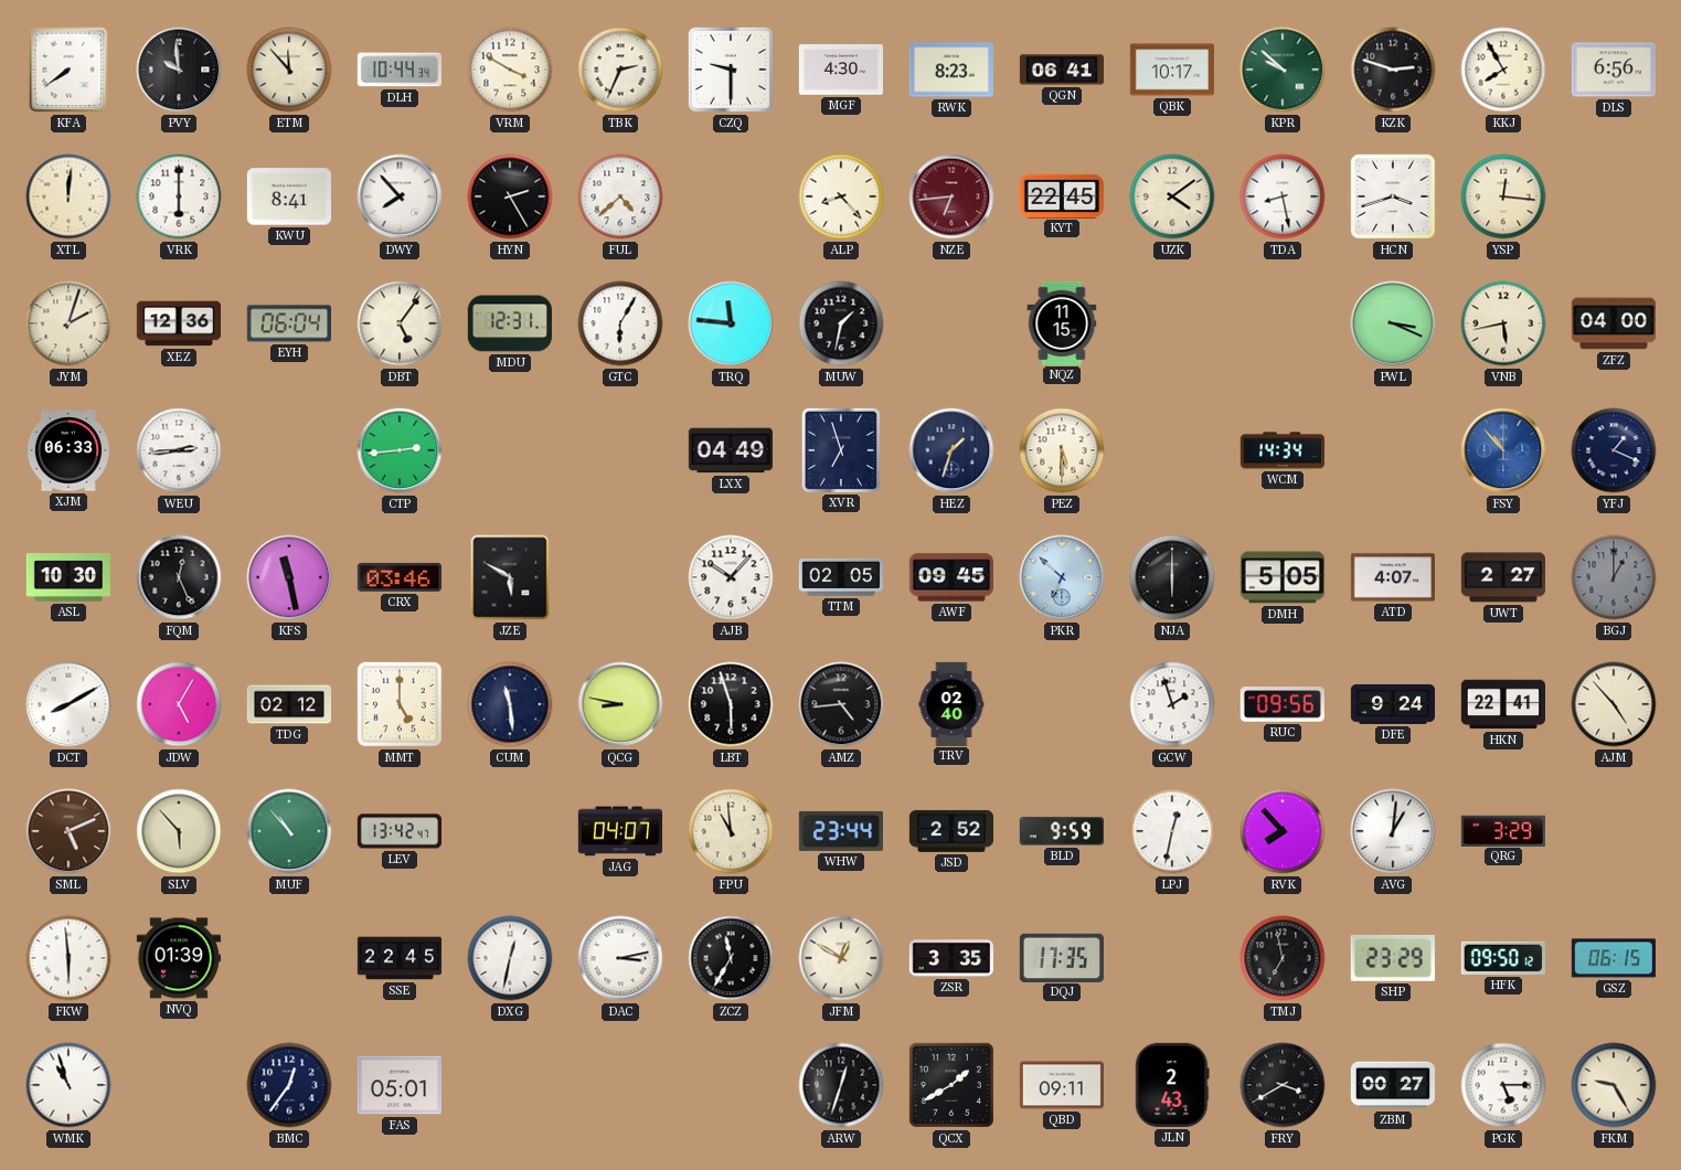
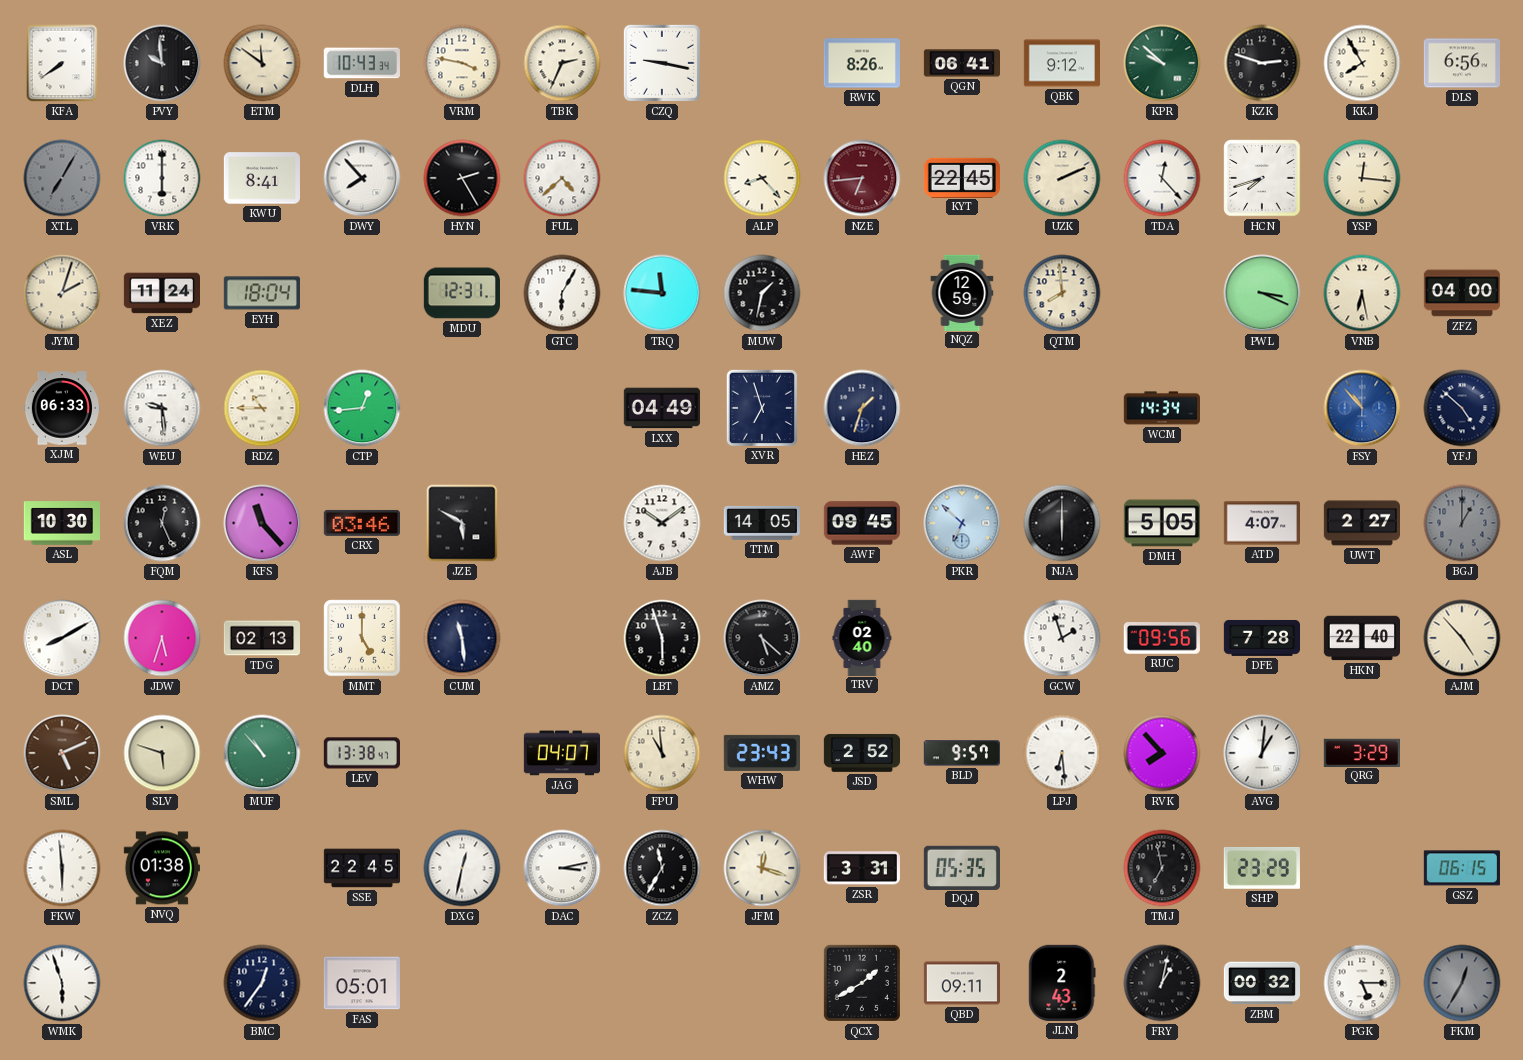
ETM: 11:53 -> 11:51
DLH: 10:44 -> 10:43
VRM: 3:50 -> 3:47
CZQ: 9:30 -> 9:17
MGF: 4:30 -> none
RWK: 8:23 -> 8:26
QBK: 10:17 -> 9:12
XTL: 12:01 -> 7:05
XTL dial: cream -> grey
UZK: 4:09 -> 2:11
TDA: 8:28 -> 12:23
HCN: 3:42 -> 7:42
XEZ: 12:36 -> 11:24
EYH: 06:04 -> 18:04
DBT: 5:06 -> none
NQZ: 11:15 -> 12:59
QTM: none -> 7:59
VNB: 5:43 -> 6:28
WEU: 2:44 -> 9:29
RDZ: none -> 10:45
CTP: 2:44 -> 12:44
PEZ: 5:30 -> none
YFJ: 1:19 -> 4:52
KFS: 11:28 -> 11:23
AJB: 10:07 -> 10:09
TTM: 02:05 -> 14:05
JDW: 5:05 -> 5:33
TDG: 02:12 -> 02:13
QCG: 8:47 -> none
AMZ: 4:44 -> 5:22
DFE: 9:24 -> 7:28
HKN: 22:41 -> 22:40
SLV: 5:53 -> 5:48
LEV: 13:42 -> 13:38
WHW: 23:44 -> 23:43
BLD: 9:59 -> 9:57
LPJ: 12:32 -> 6:29
NVQ: 01:39 -> 01:38
JFM: 12:50 -> 12:18
ZSR: 3:35 -> 3:31
DQJ: 17:35 -> 05:35
HFK: 09:50 -> none
WMK: 10:57 -> 5:57
ARW: 12:33 -> none
FRY: 3:40 -> 1:02
ZBM: 00:27 -> 00:32
FKM: 9:25 -> 12:35
FKM dial: cream -> grey
